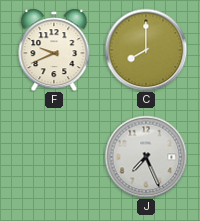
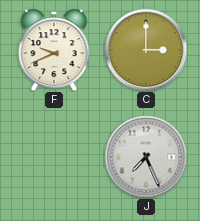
C: 8:00 -> 3:00
